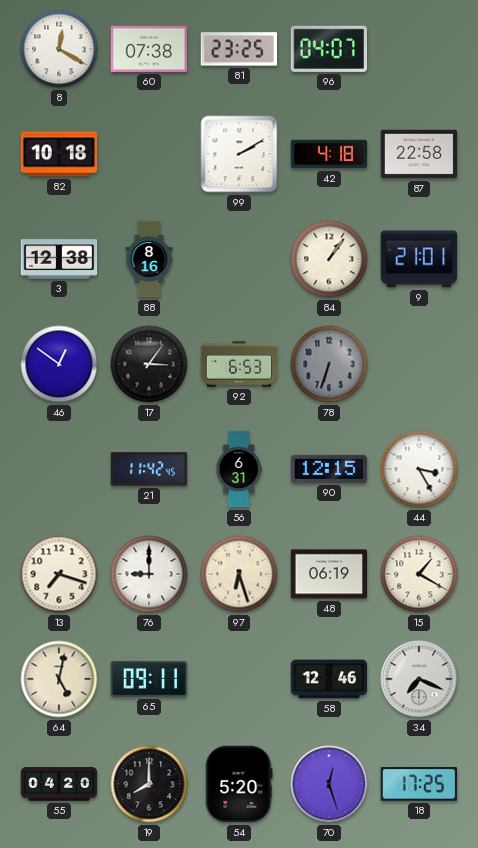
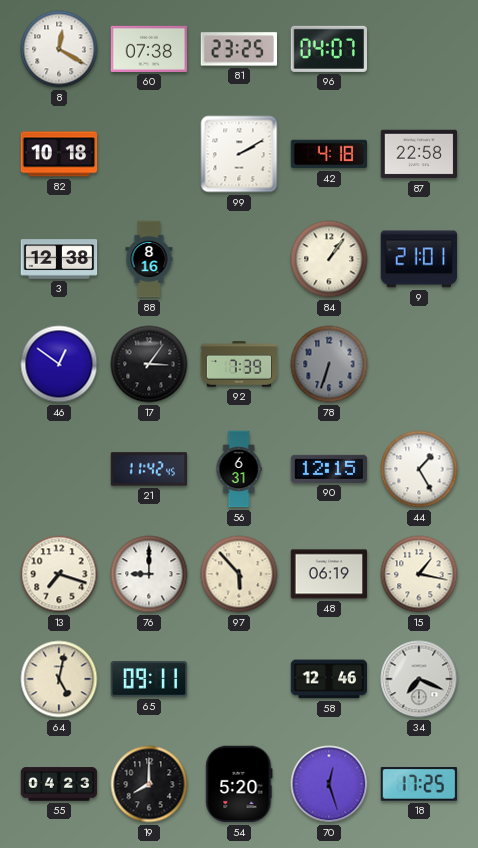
92: 6:53 -> 7:39
44: 3:25 -> 1:25
97: 6:27 -> 5:53
15: 1:20 -> 1:17
55: 04:20 -> 04:23
